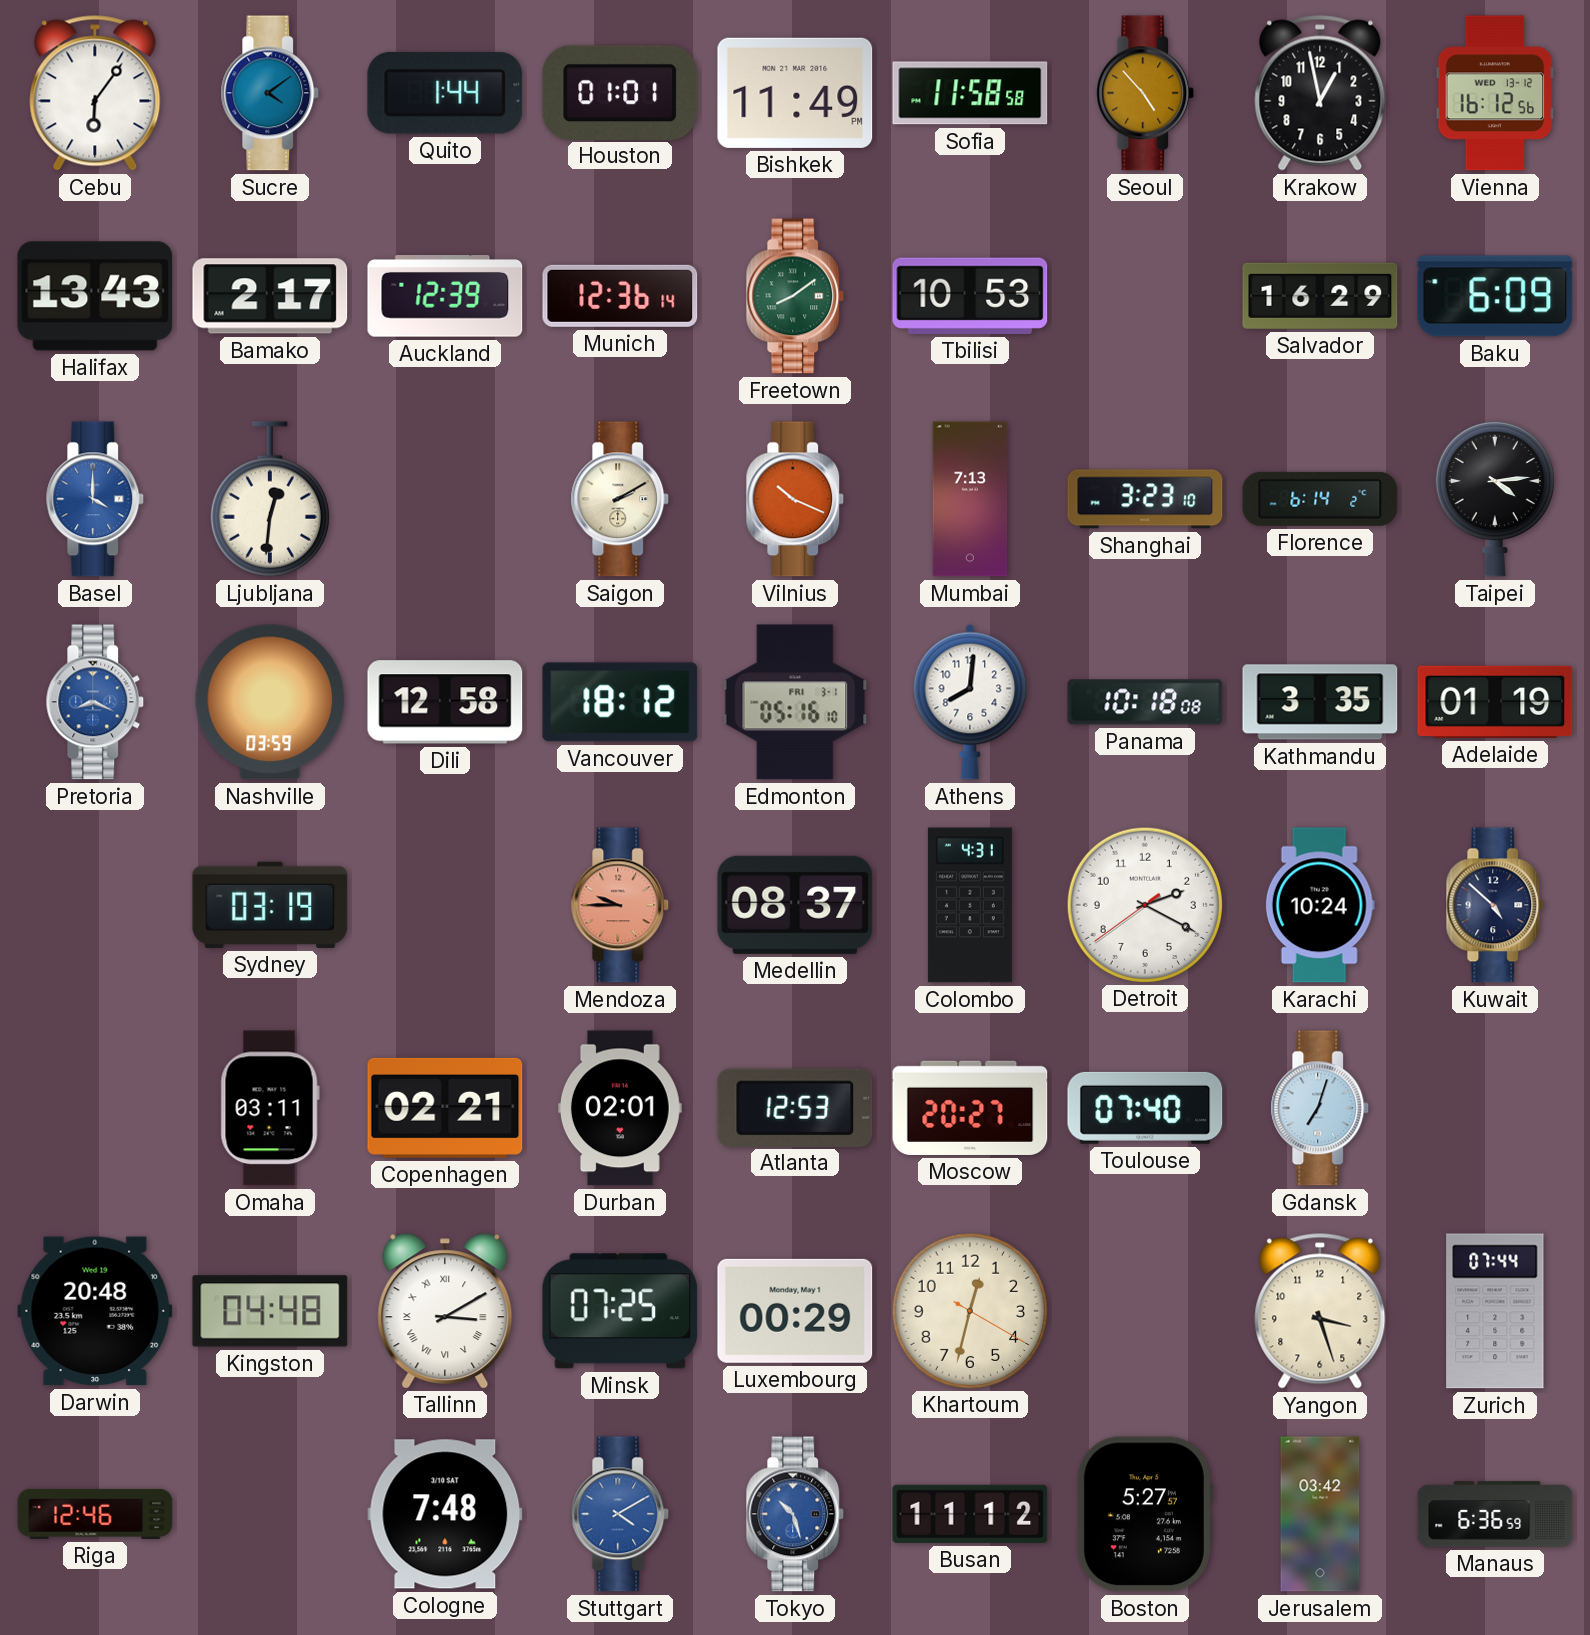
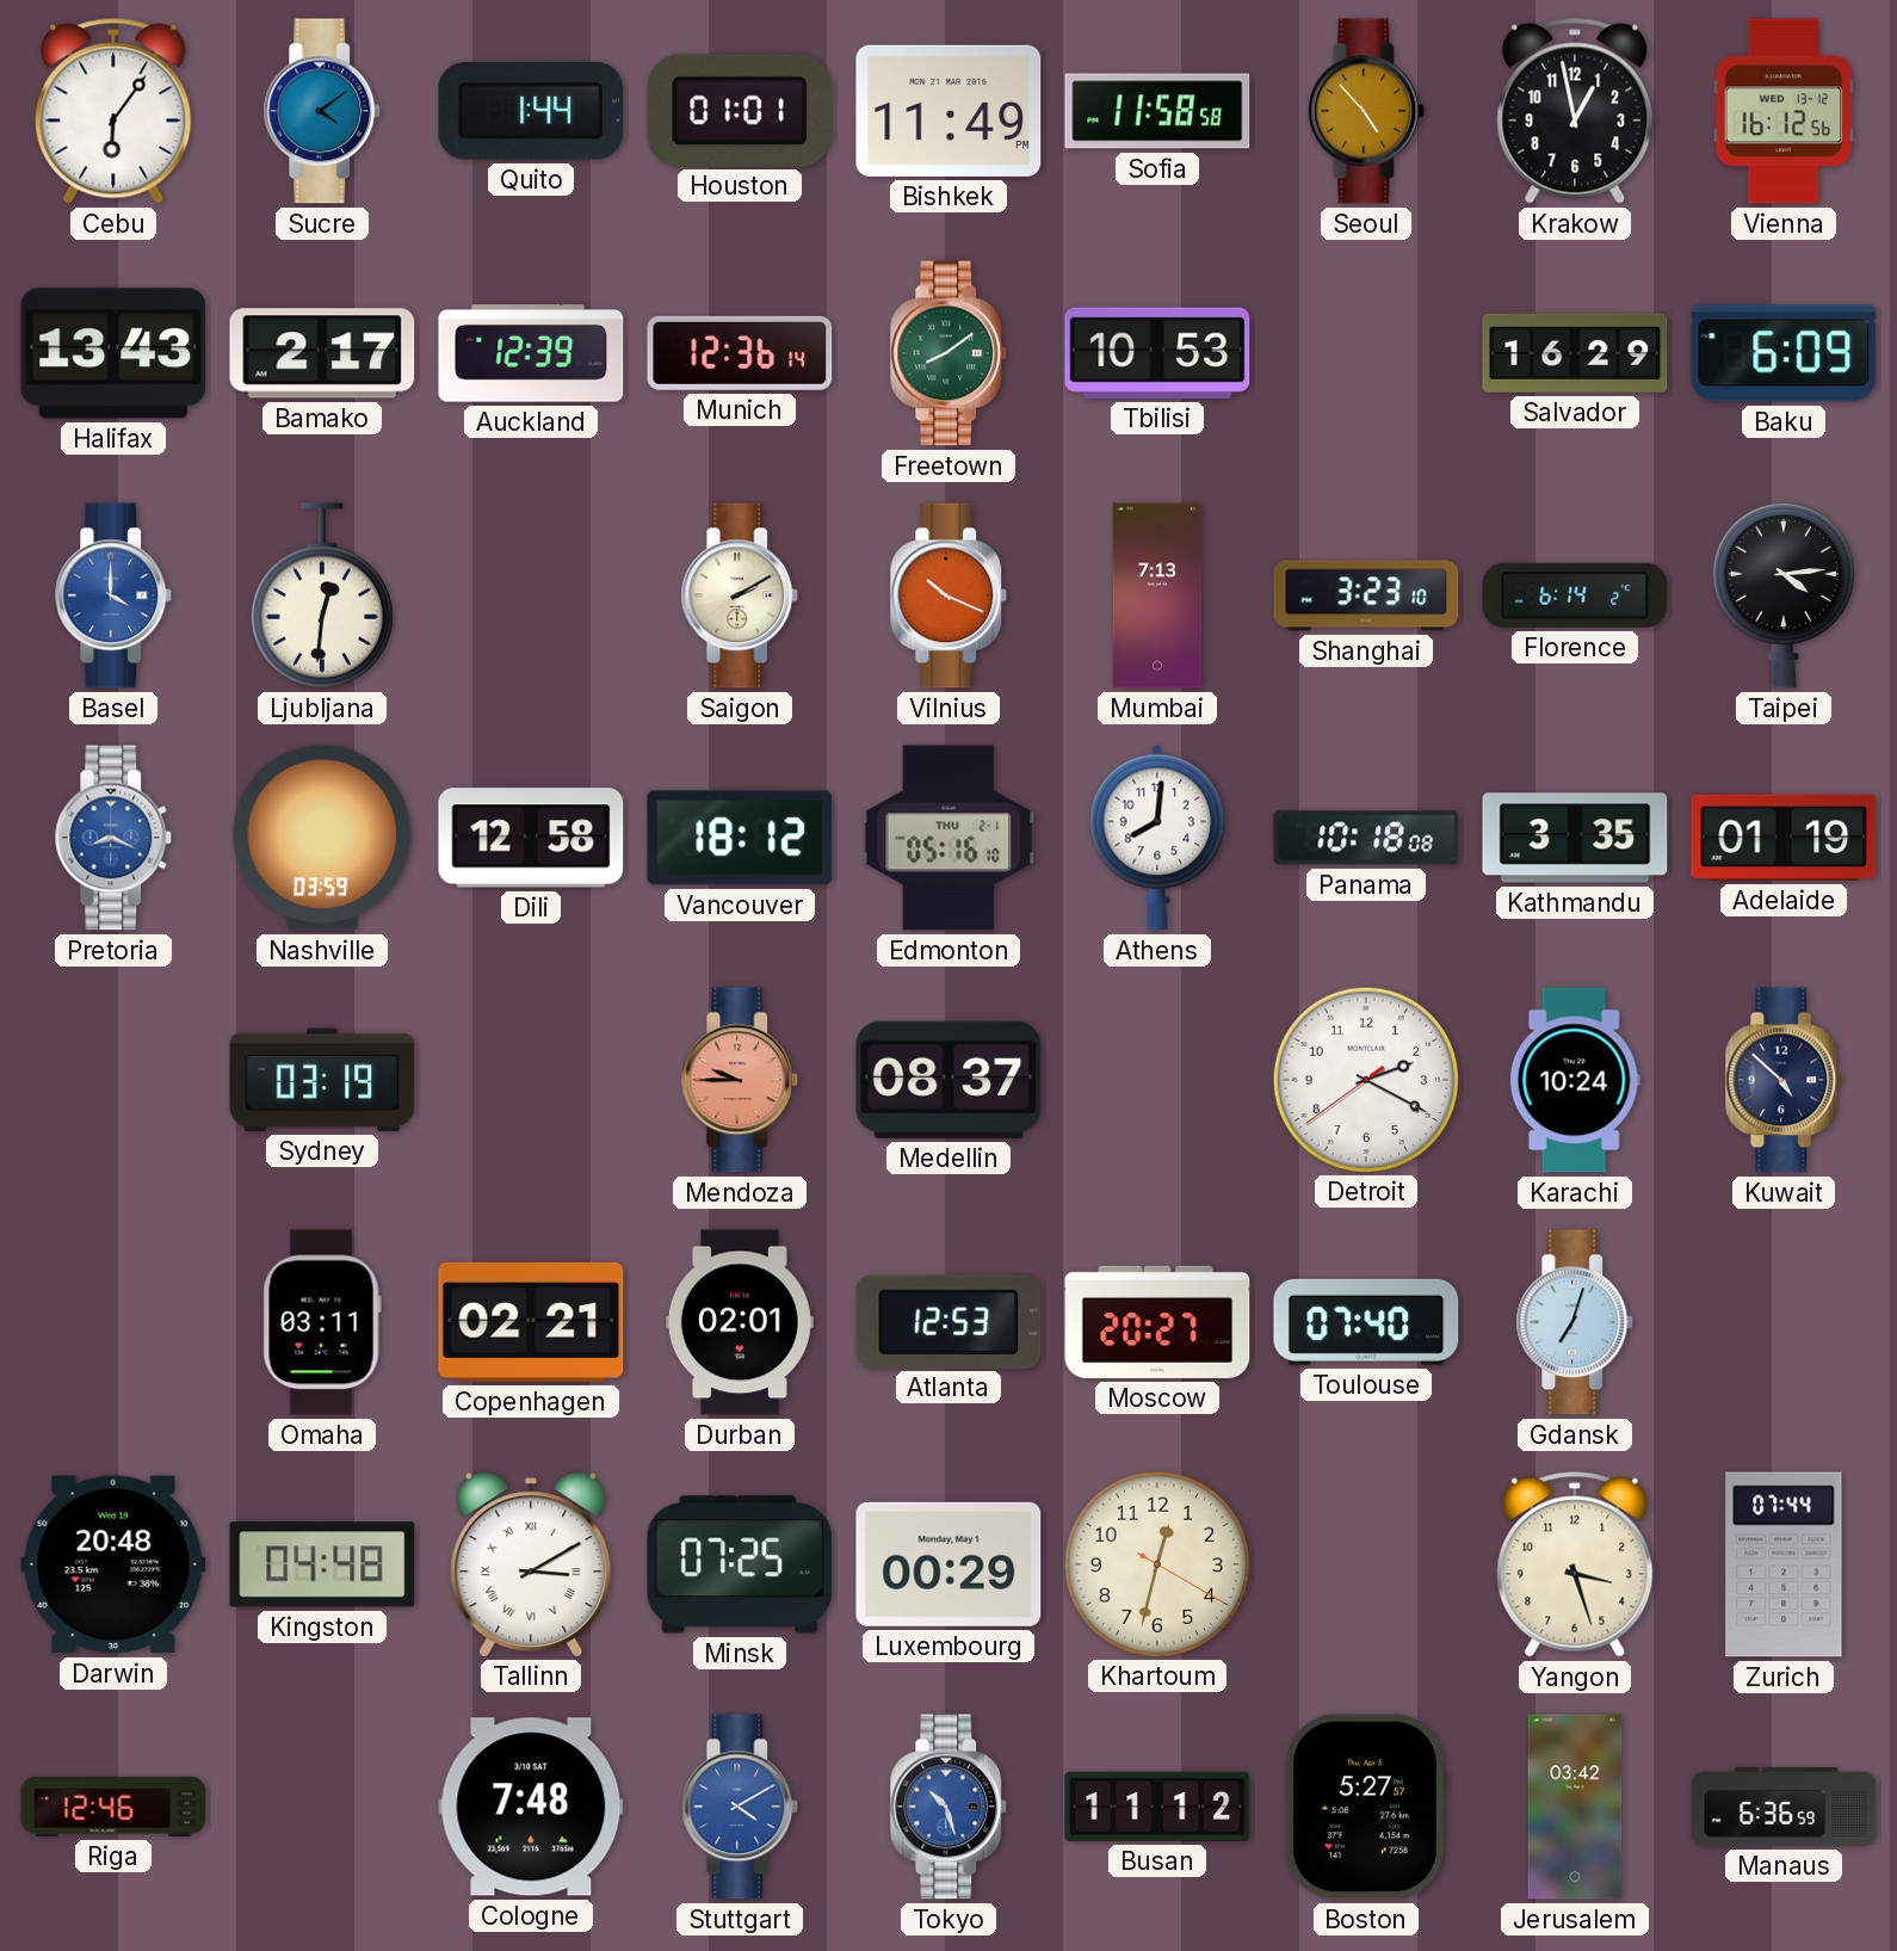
Edmonton date: FRI 3-1 -> THU 2-1
Colombo: 4:31 -> none
